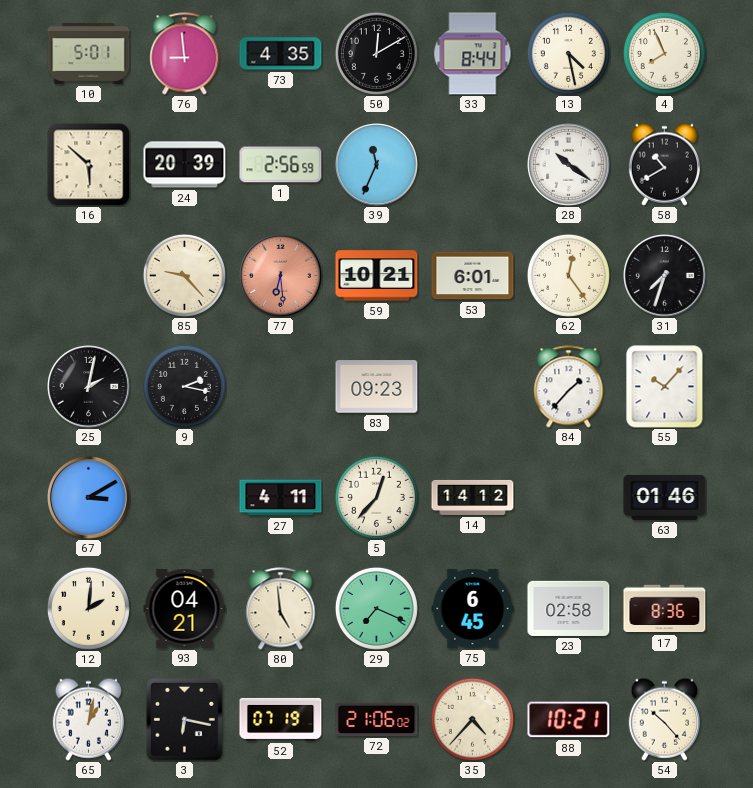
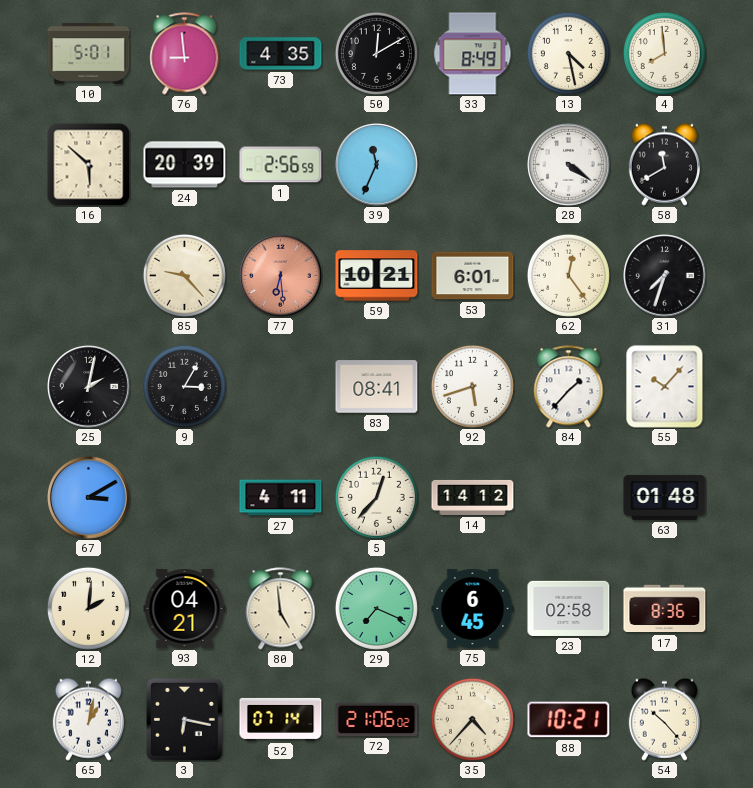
33: 8:44 -> 8:49
4: 7:56 -> 7:59
28: 10:21 -> 4:21
58: 10:40 -> 11:40
9: 2:17 -> 3:05
83: 09:23 -> 08:41
92: none -> 5:42
63: 01:46 -> 01:48
52: 07:19 -> 07:14
